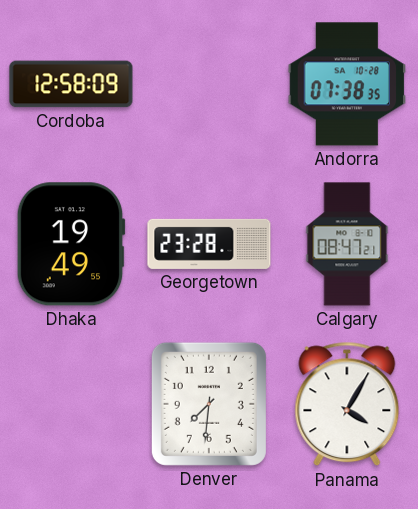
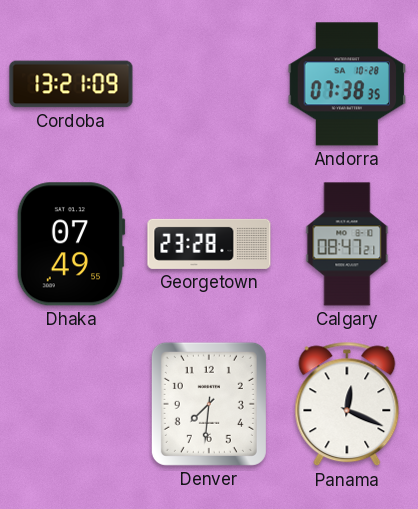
Cordoba: 12:58 -> 13:21
Dhaka: 19:49 -> 07:49
Panama: 4:05 -> 12:19
